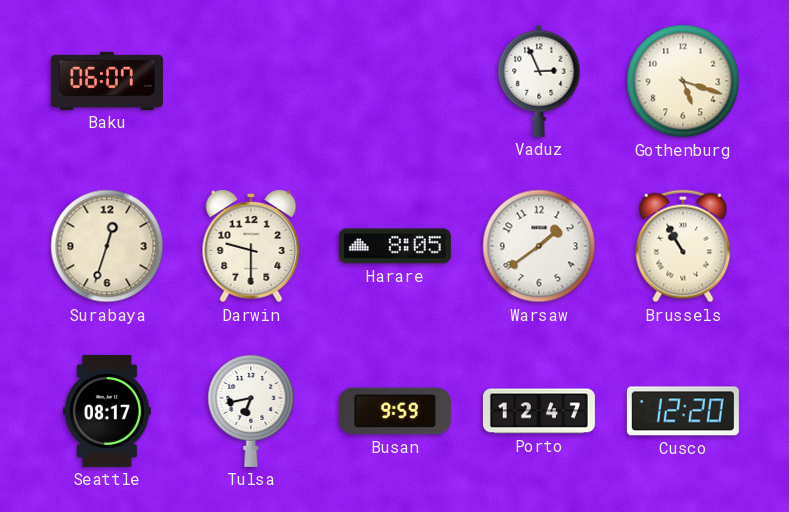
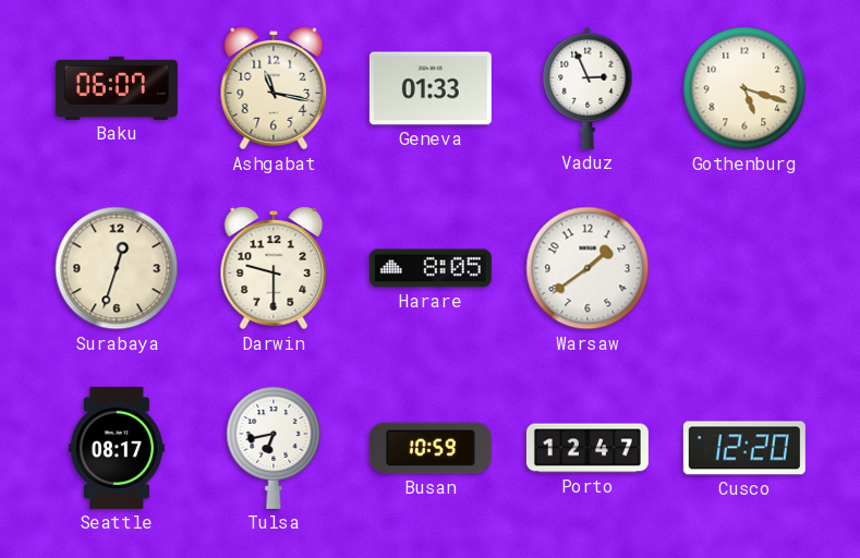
Ashgabat: none -> 11:17
Geneva: none -> 01:33
Brussels: 10:55 -> none
Busan: 9:59 -> 10:59
